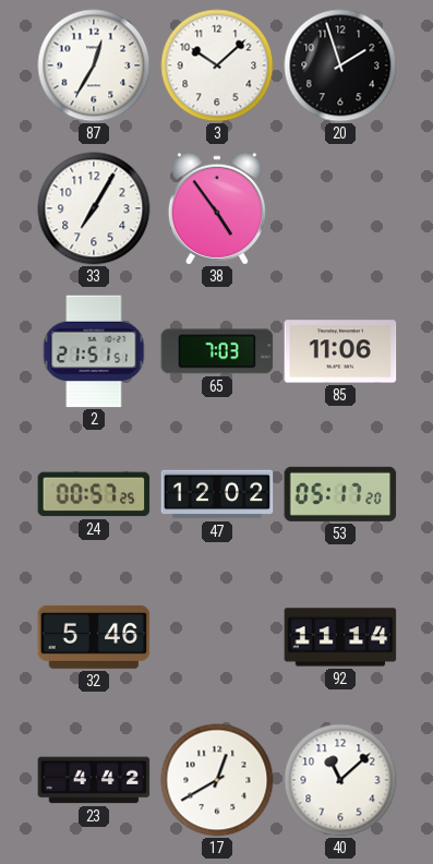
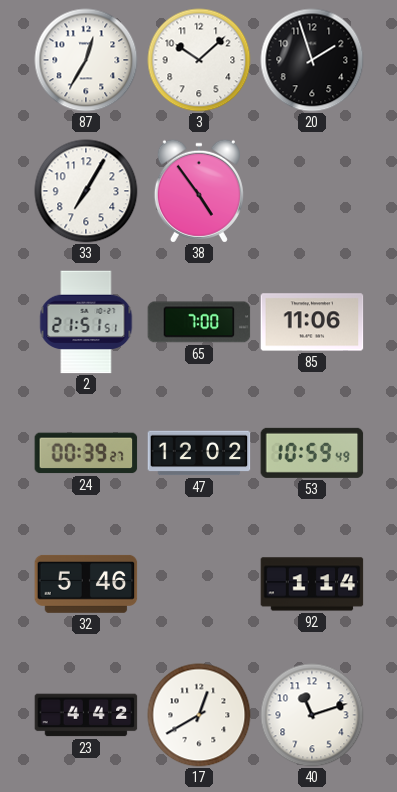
65: 7:03 -> 7:00
24: 00:57 -> 00:39
53: 05:17 -> 10:59
92: 11:14 -> 1:14
40: 11:08 -> 11:12
